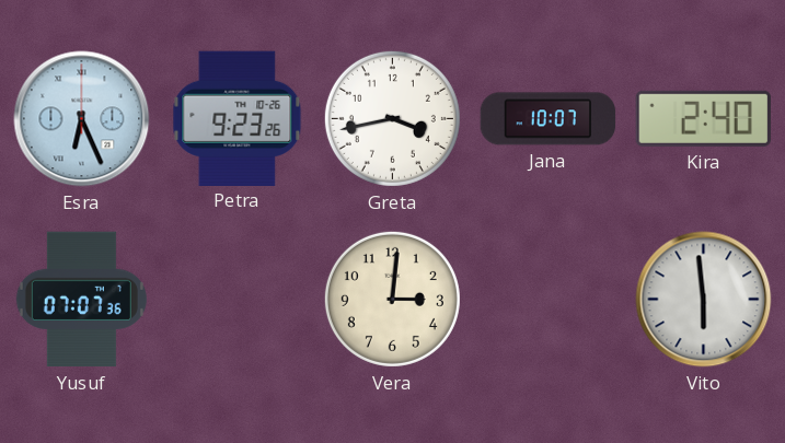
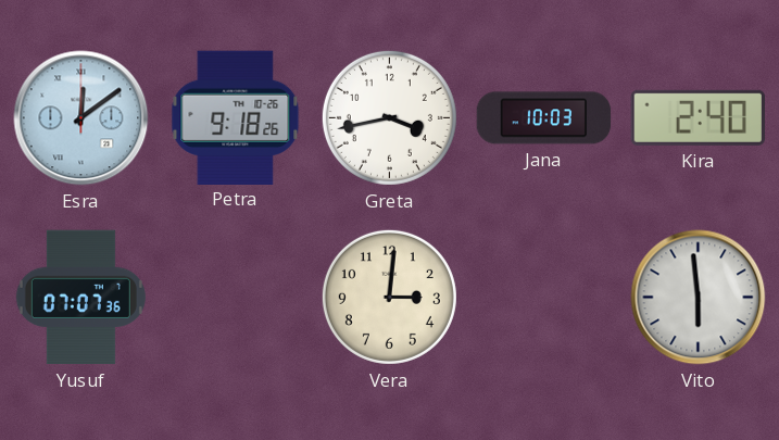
Esra: 6:26 -> 12:09
Petra: 9:23 -> 9:18
Jana: 10:07 -> 10:03
